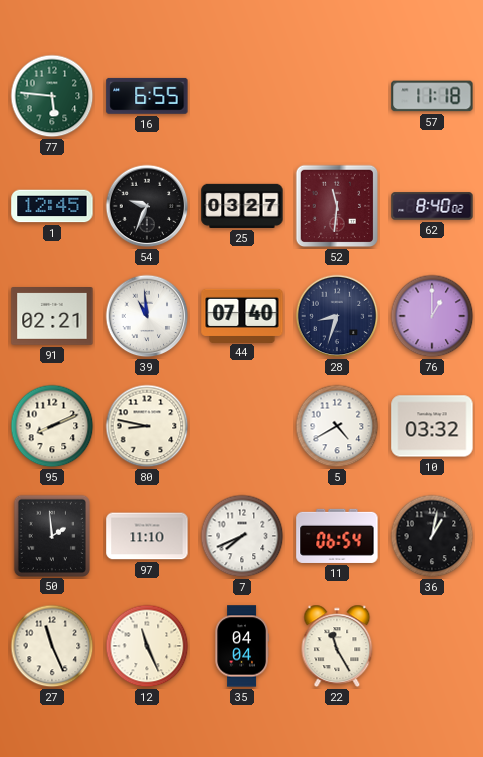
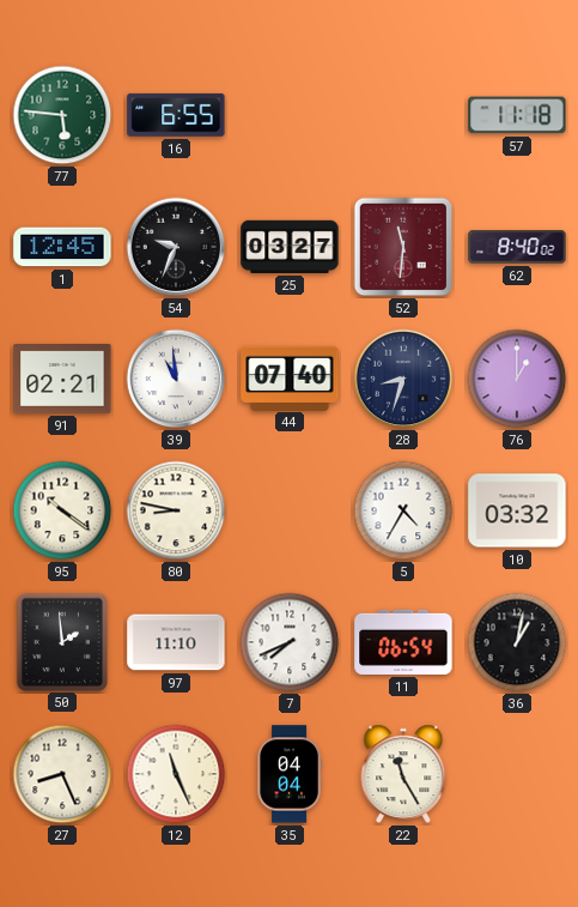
95: 8:11 -> 10:21
5: 4:40 -> 4:35
27: 11:26 -> 8:26
